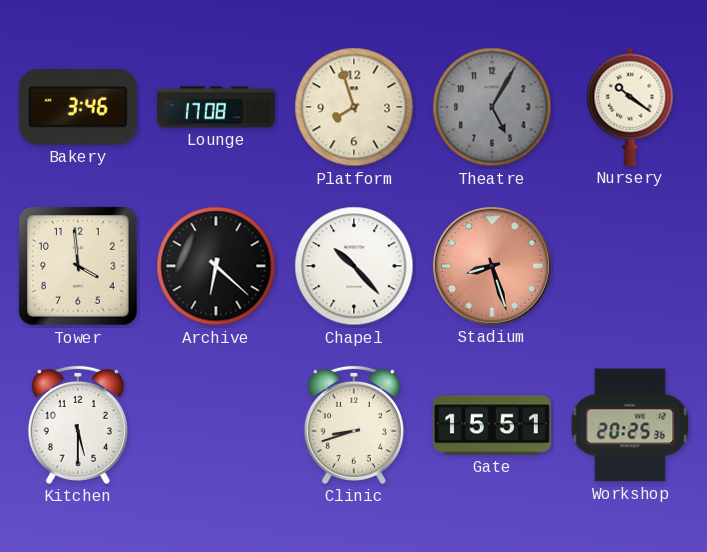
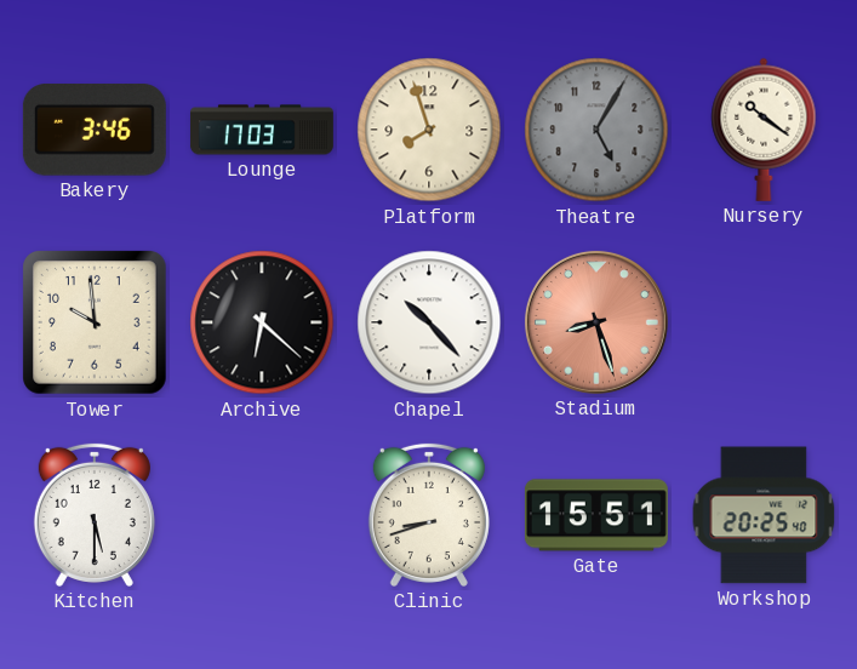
Lounge: 17:08 -> 17:03
Tower: 3:59 -> 9:59
Workshop: 20:25:36 -> 20:25:40
